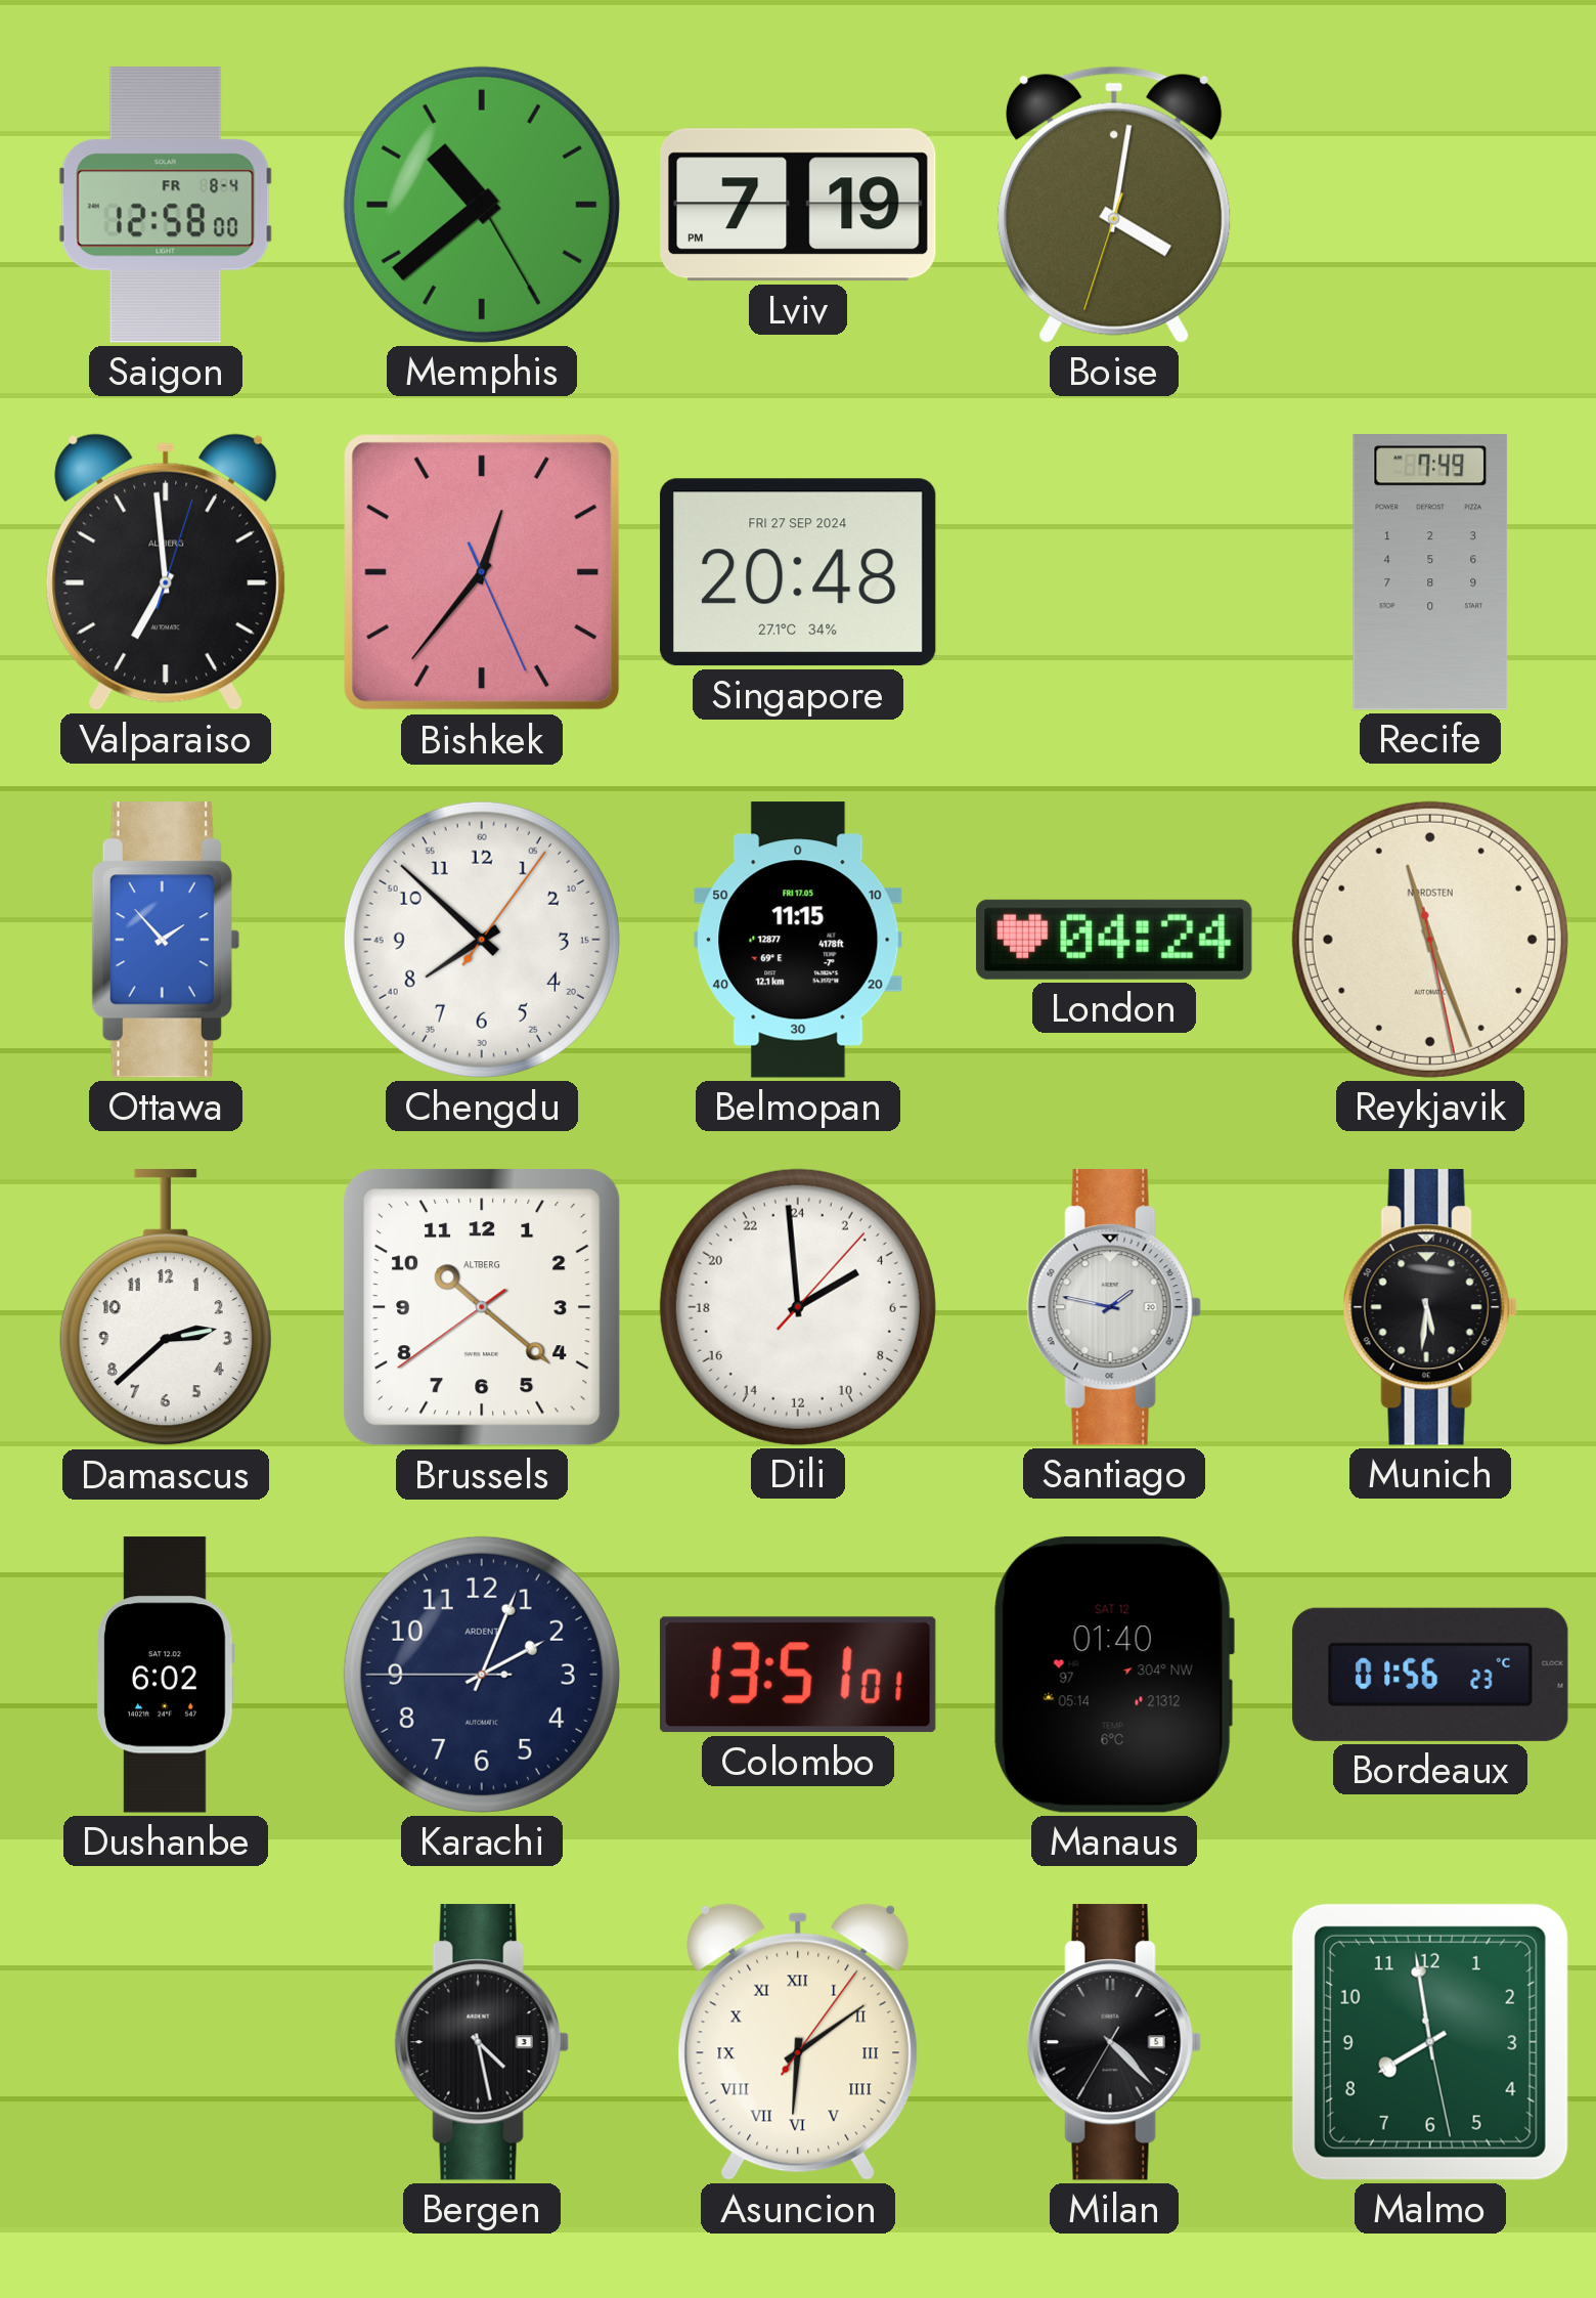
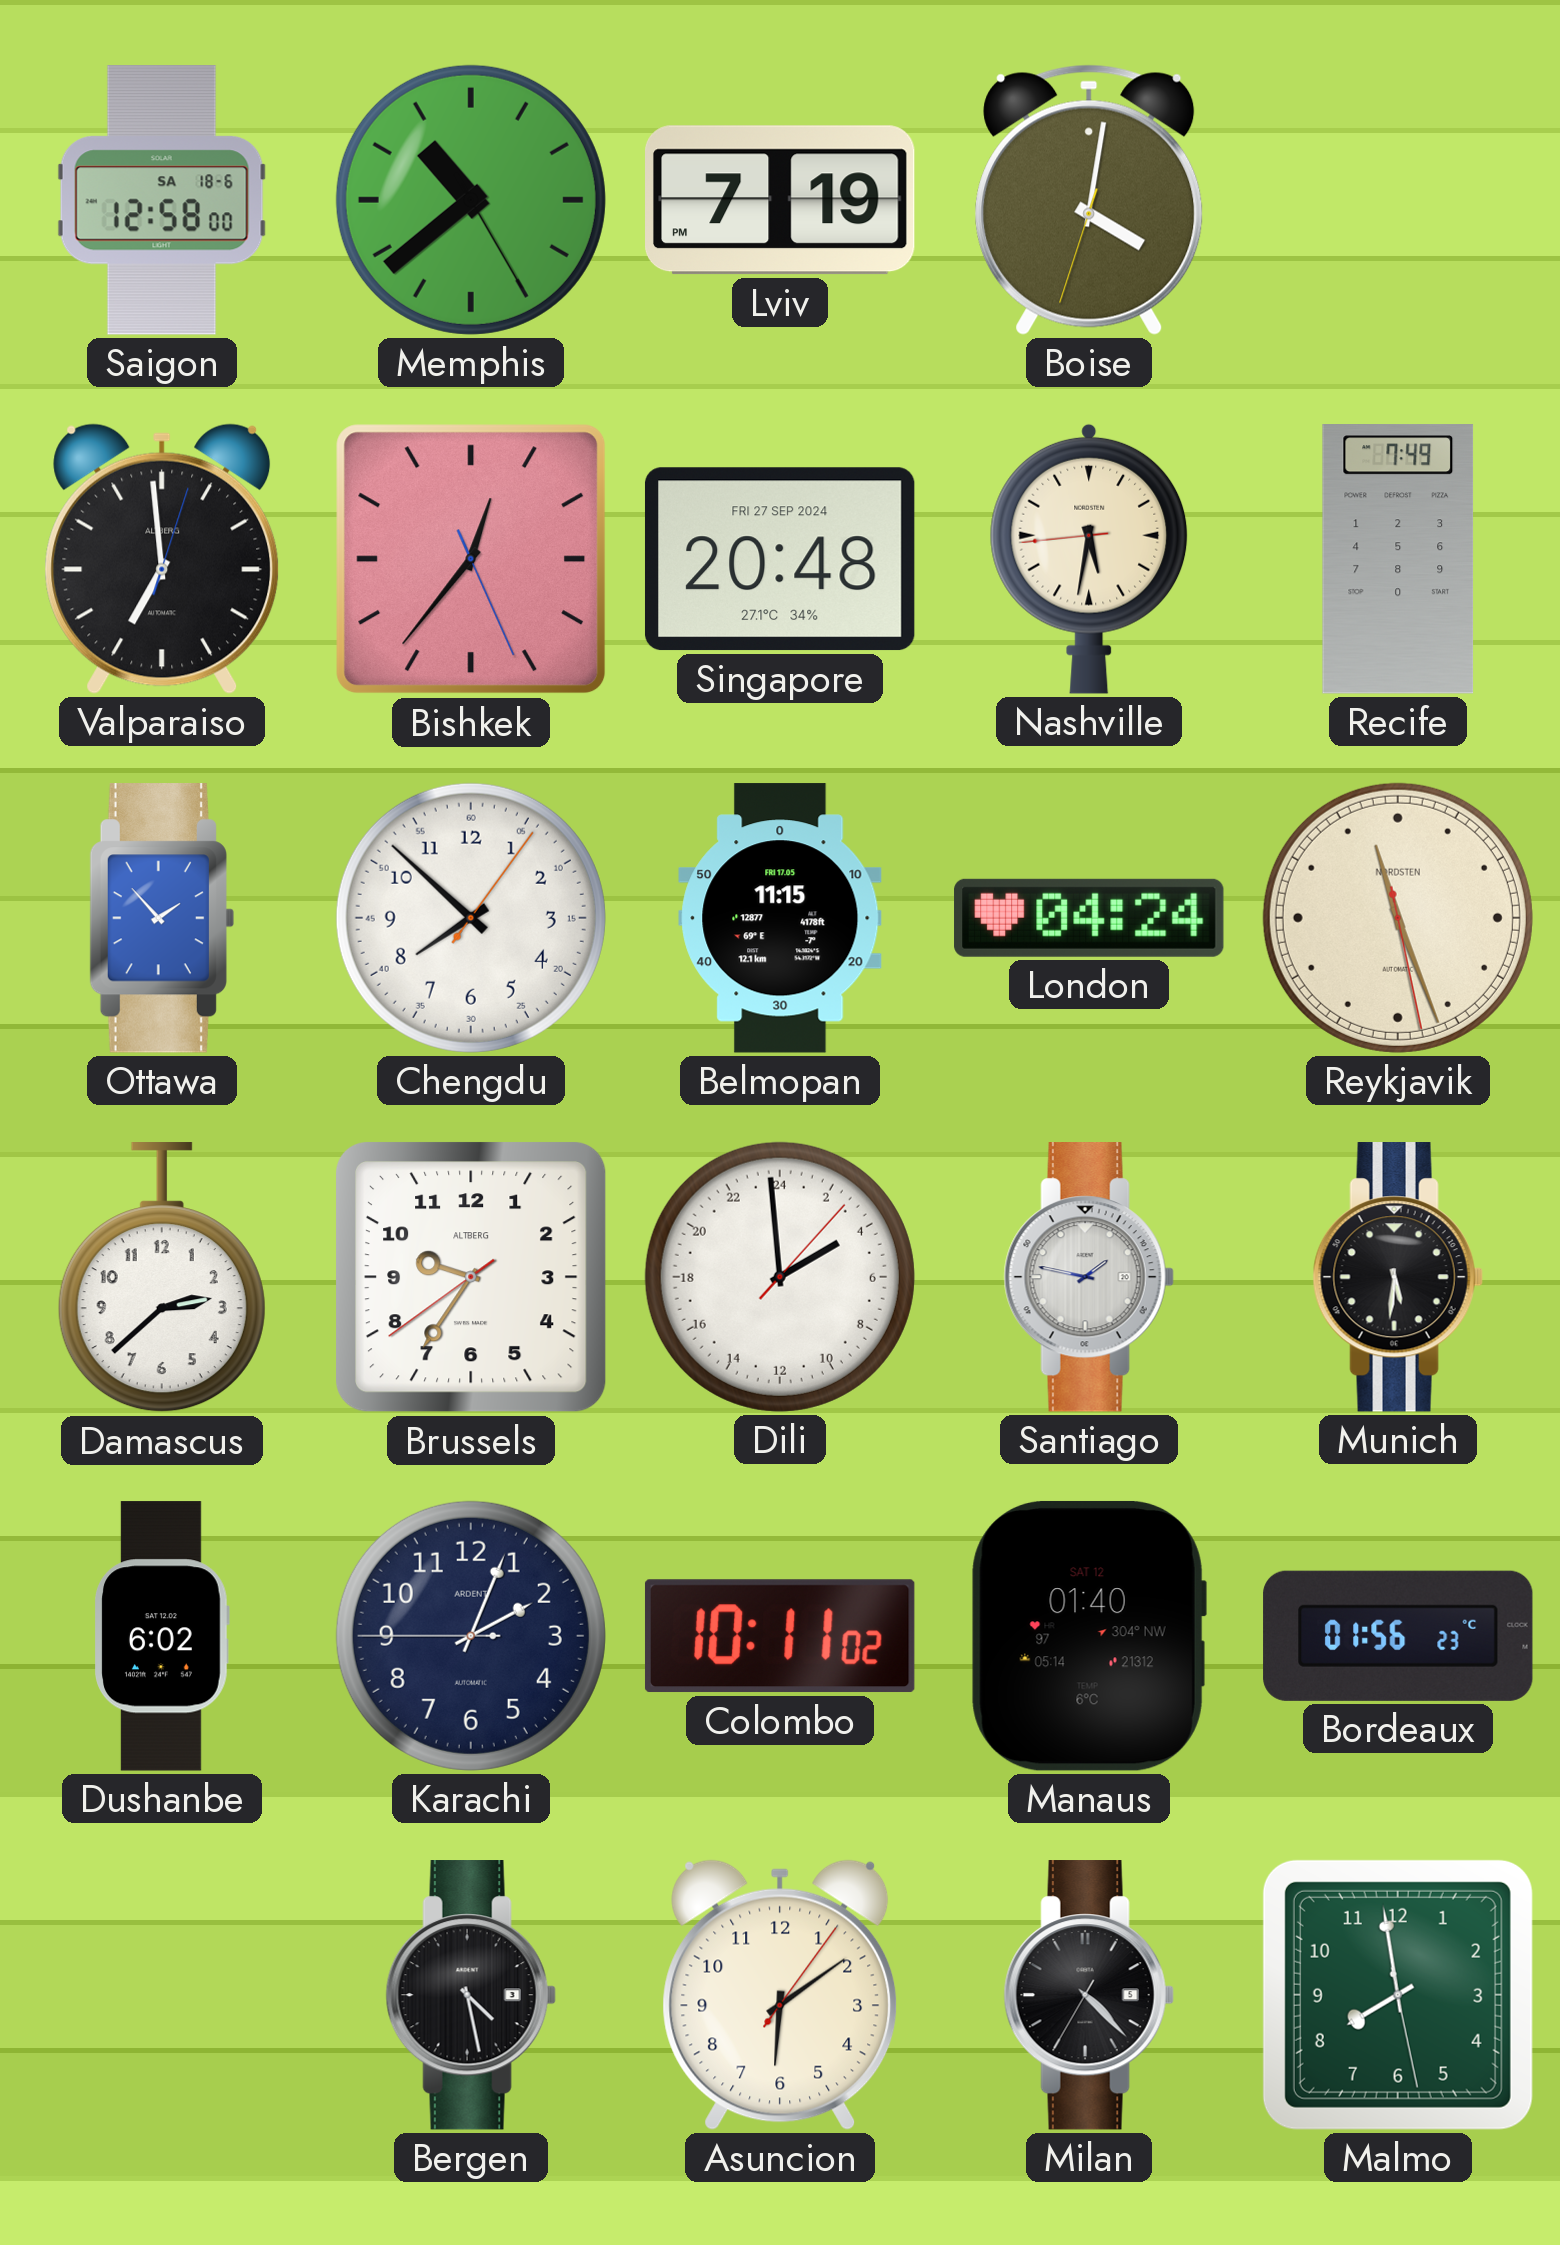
Saigon date: FR 8-4 -> SA 18-6
Nashville: none -> 5:31
Brussels: 10:21 -> 9:35
Colombo: 13:51 -> 10:11
Asuncion numerals: Roman -> Arabic
